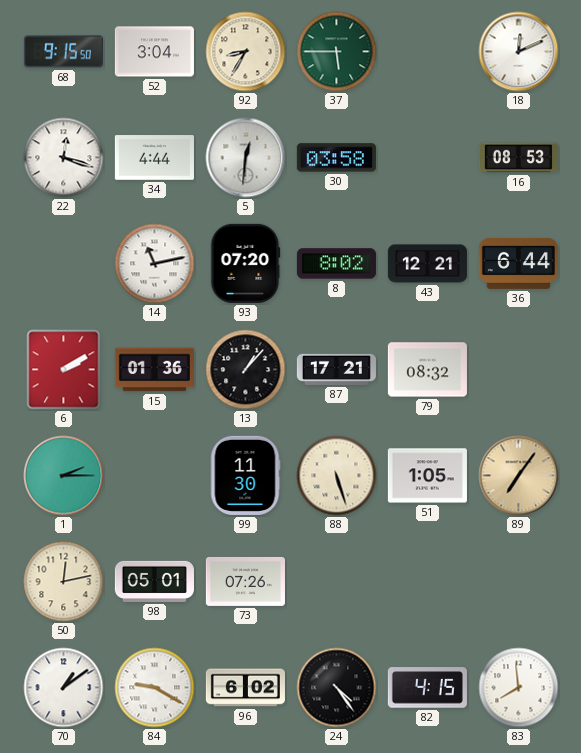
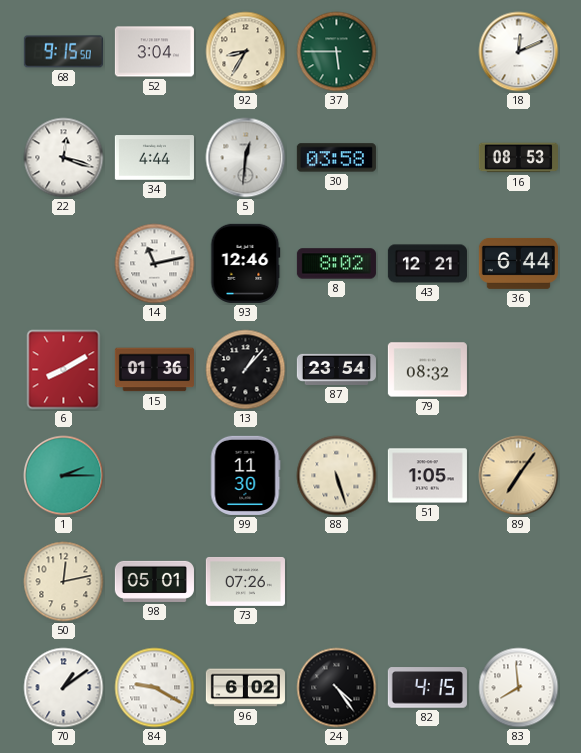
93: 07:20 -> 12:46
6: 2:10 -> 8:10
87: 17:21 -> 23:54
